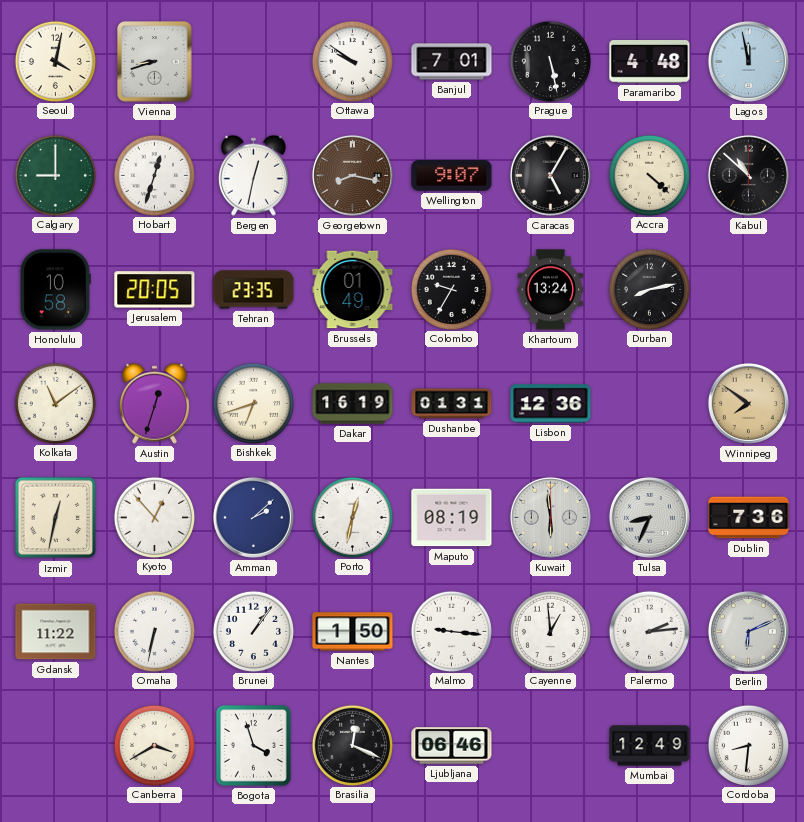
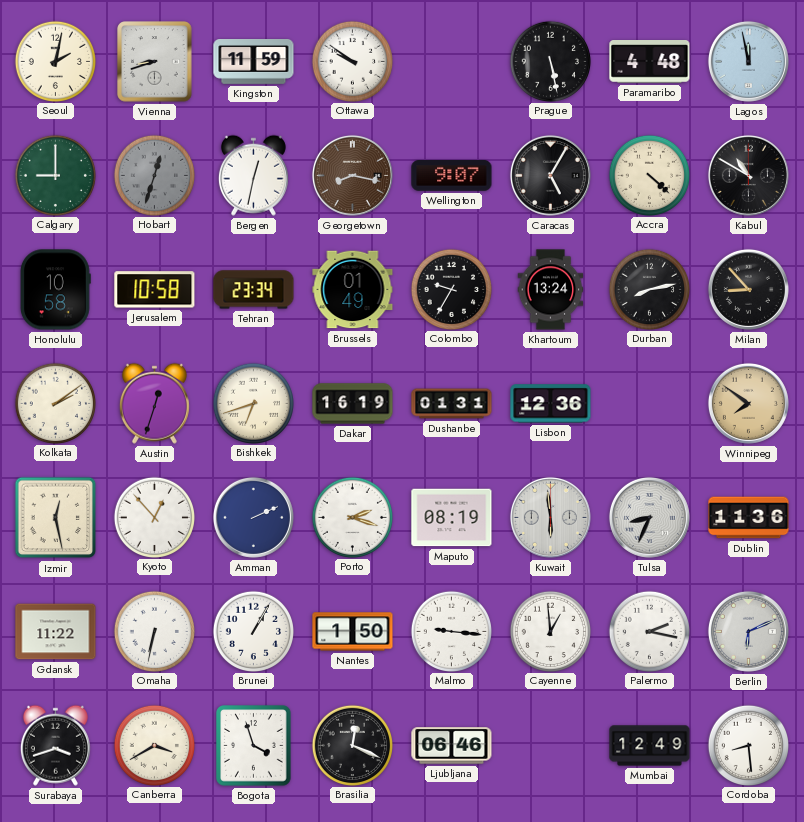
Seoul: 4:02 -> 2:02
Kingston: none -> 11:59
Banjul: 7:01 -> none
Hobart dial: white -> grey
Kabul: 10:52 -> 10:50
Jerusalem: 20:05 -> 10:58
Tehran: 23:35 -> 23:34
Milan: none -> 8:53
Kolkata: 11:09 -> 2:09
Izmir: 12:32 -> 12:28
Amman: 2:08 -> 2:11
Porto: 12:32 -> 2:18
Dublin: 7:36 -> 11:36
Brunei: 1:06 -> 1:05
Palermo: 2:14 -> 2:17
Surabaya: none -> 3:42
Cordoba: 8:31 -> 8:29
